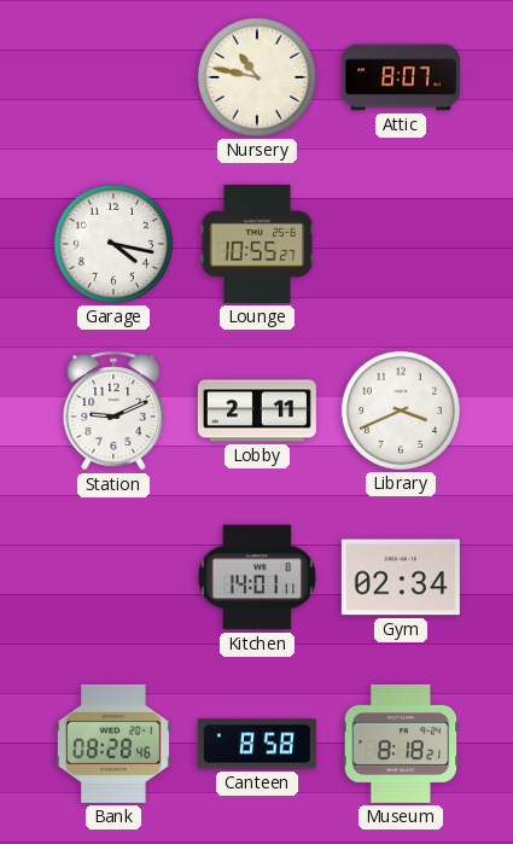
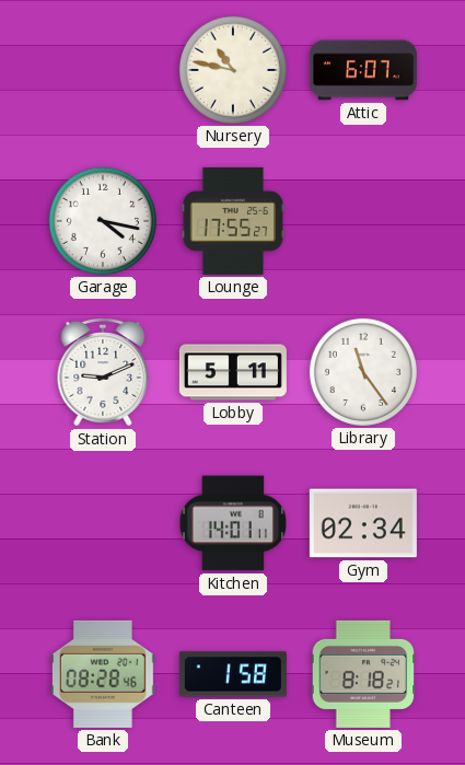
Attic: 8:07 -> 6:07
Lounge: 10:55 -> 17:55
Lobby: 2:11 -> 5:11
Library: 3:41 -> 11:24
Canteen: 8:58 -> 1:58
